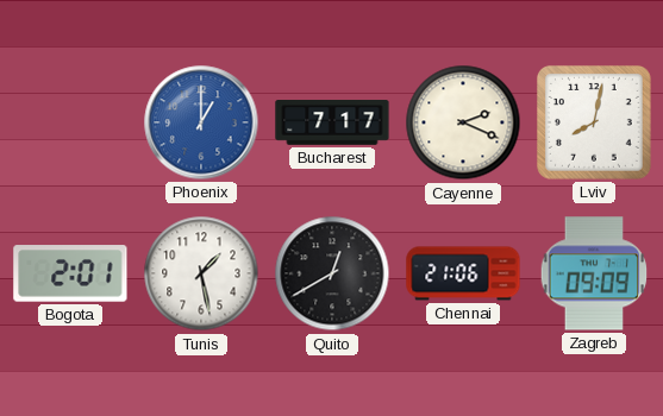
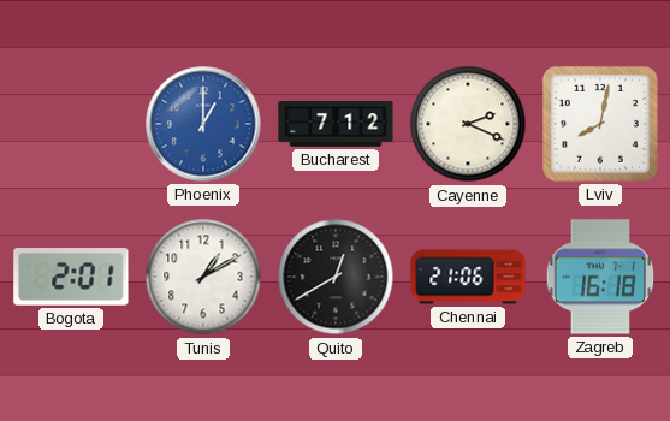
Bucharest: 7:17 -> 7:12
Tunis: 1:28 -> 1:10
Zagreb: 09:09 -> 16:18
